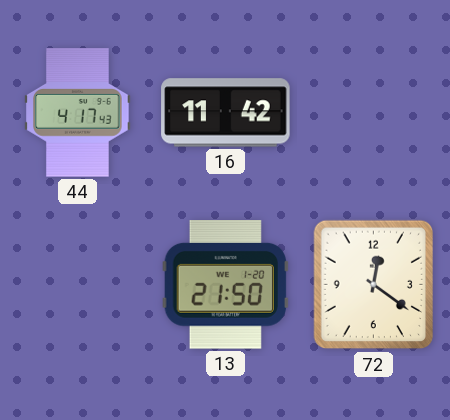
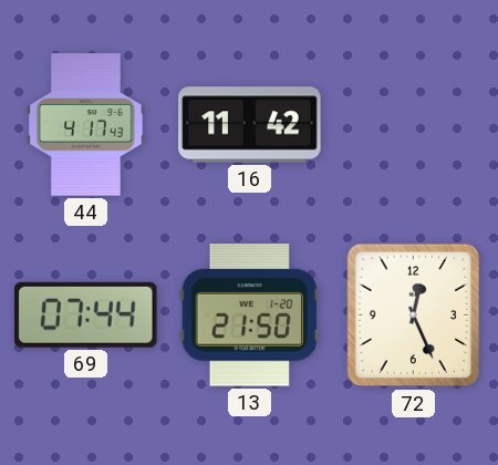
69: none -> 07:44
72: 12:21 -> 12:26
